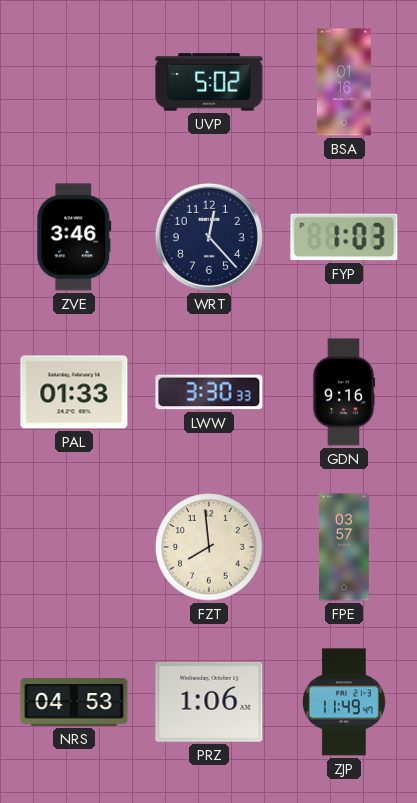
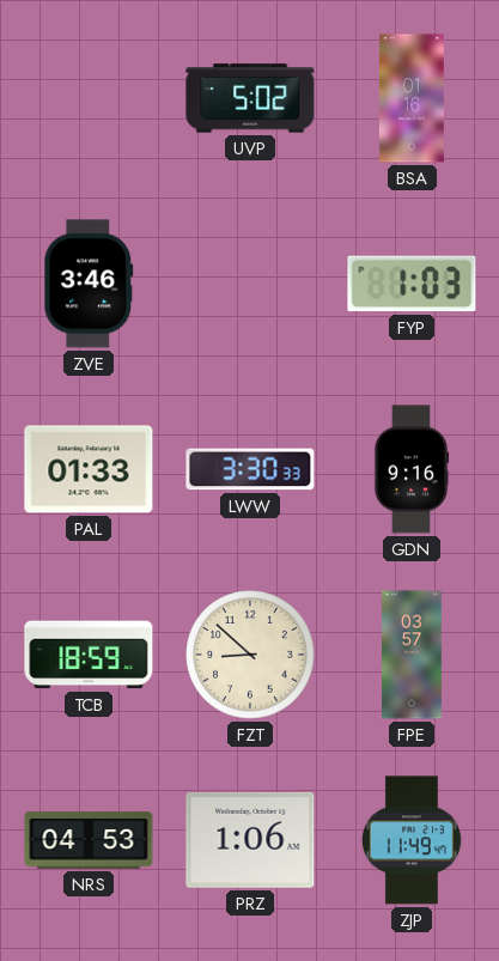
WRT: 12:23 -> none
TCB: none -> 18:59
FZT: 7:59 -> 8:52
